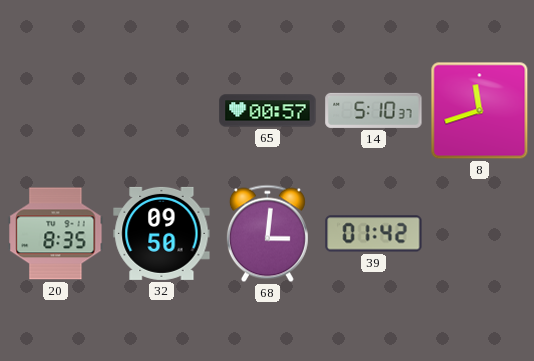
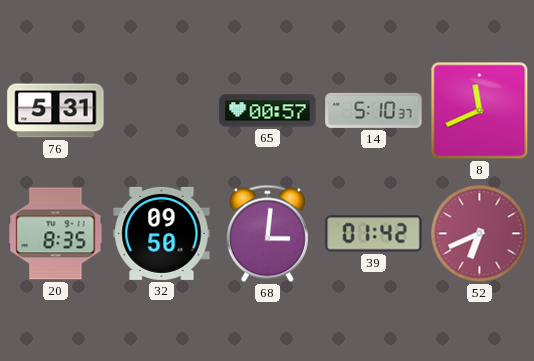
76: none -> 5:31
8: 11:42 -> 11:41
52: none -> 6:41
